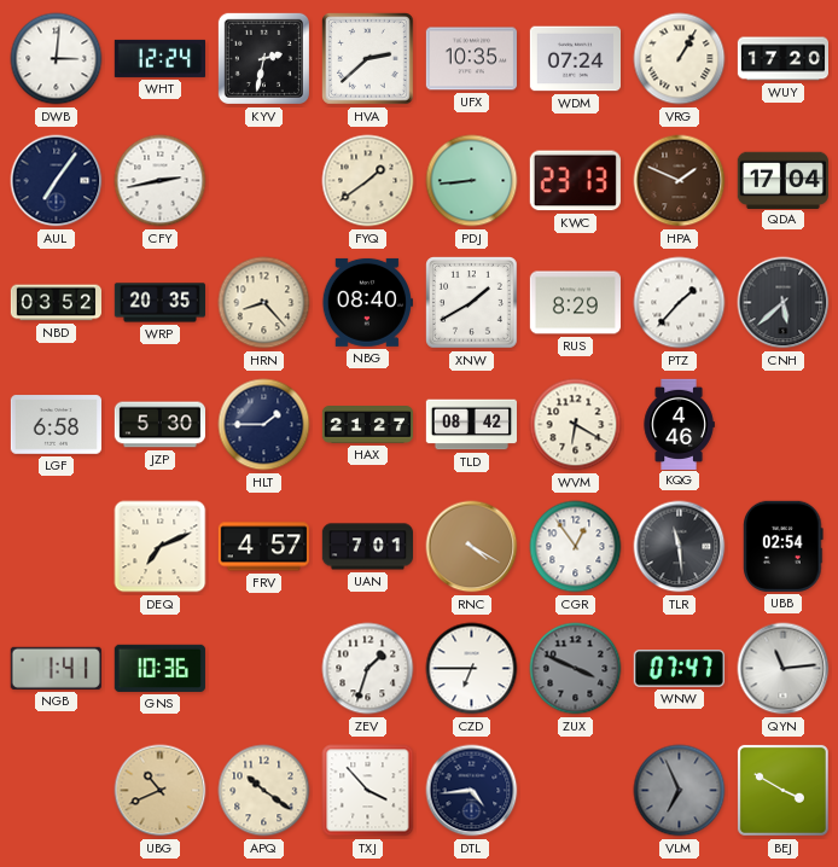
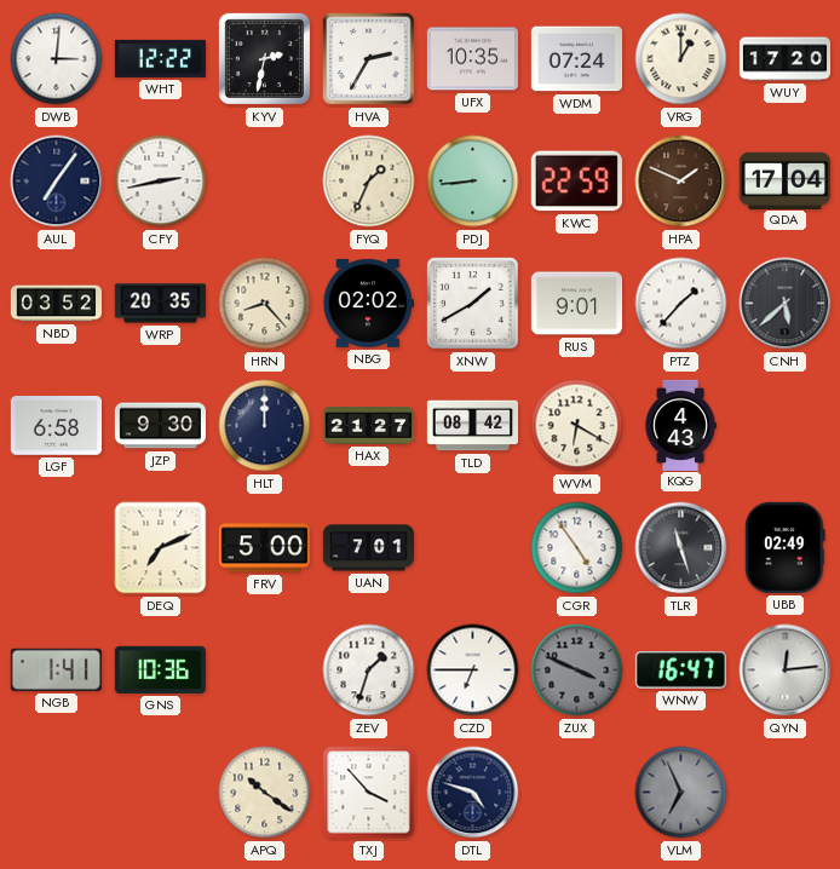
WHT: 12:24 -> 12:22
HVA: 2:38 -> 2:35
VRG: 1:05 -> 1:00
FYQ: 1:39 -> 1:34
KWC: 23:13 -> 22:59
NBG: 08:40 -> 02:02
RUS: 8:29 -> 9:01
JZP: 5:30 -> 9:30
HLT: 1:45 -> 12:00
KQG: 4:46 -> 4:43
FRV: 4:57 -> 5:00
RNC: 4:20 -> none
CGR: 12:54 -> 4:54
TLR: 11:29 -> 11:27
UBB: 02:54 -> 02:49
WNW: 07:47 -> 16:47
QYN: 11:14 -> 12:14
UBG: 10:41 -> none
DTL: 4:44 -> 4:48
BEJ: 3:50 -> none
